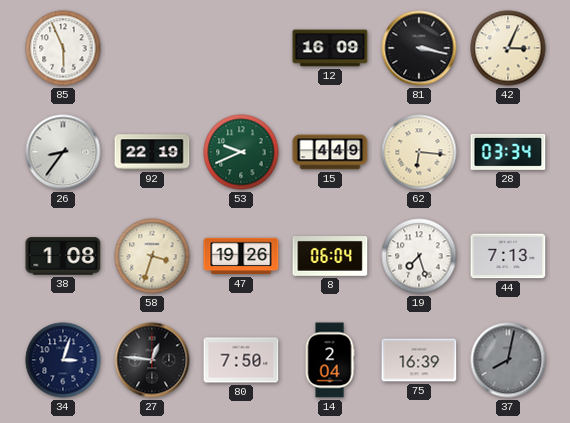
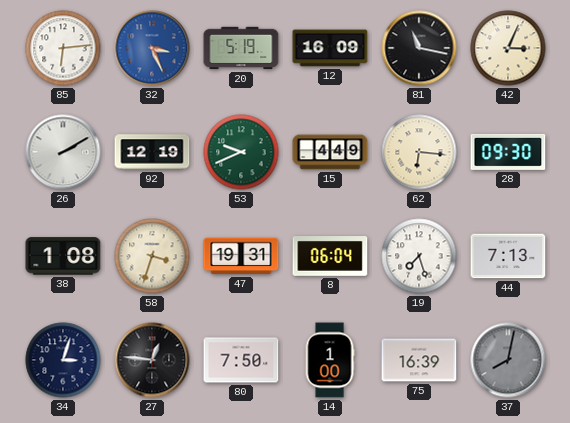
85: 5:56 -> 6:14
32: none -> 3:26
20: none -> 5:19
81: 3:17 -> 11:17
26: 8:36 -> 2:10
92: 22:19 -> 12:19
28: 03:34 -> 09:30
47: 19:26 -> 19:31
14: 2:04 -> 1:00
